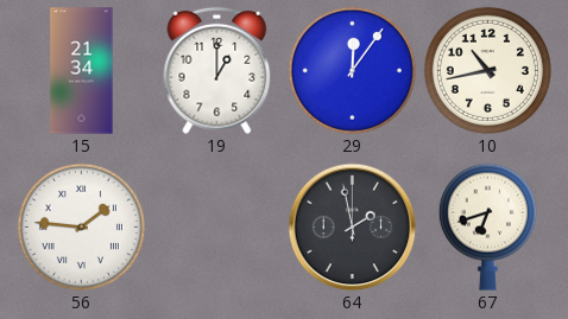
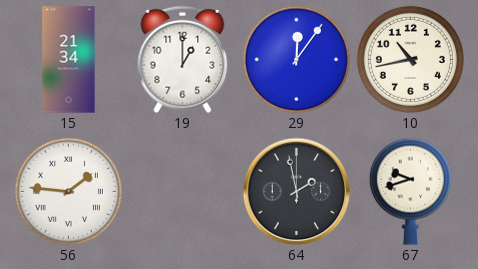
67: 6:42 -> 9:42
